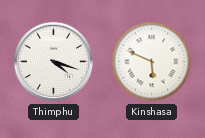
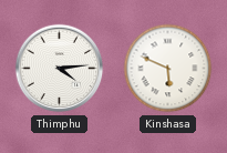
Thimphu: 4:18 -> 4:14
